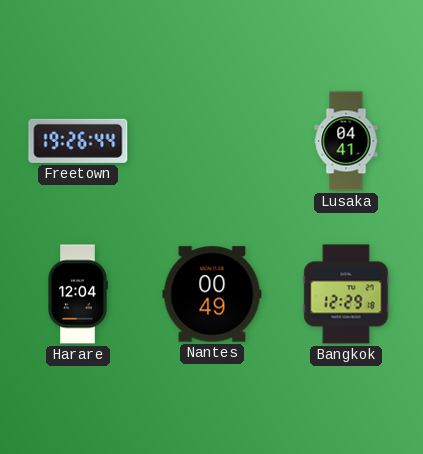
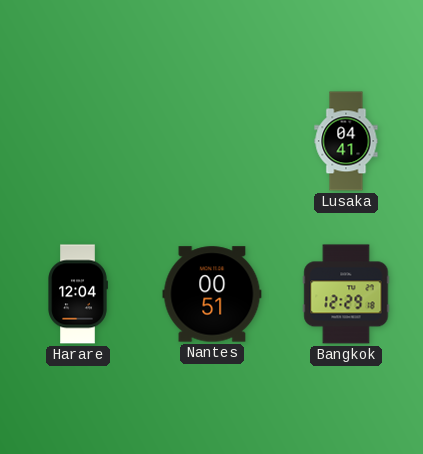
Freetown: 19:26 -> none
Nantes: 00:49 -> 00:51
